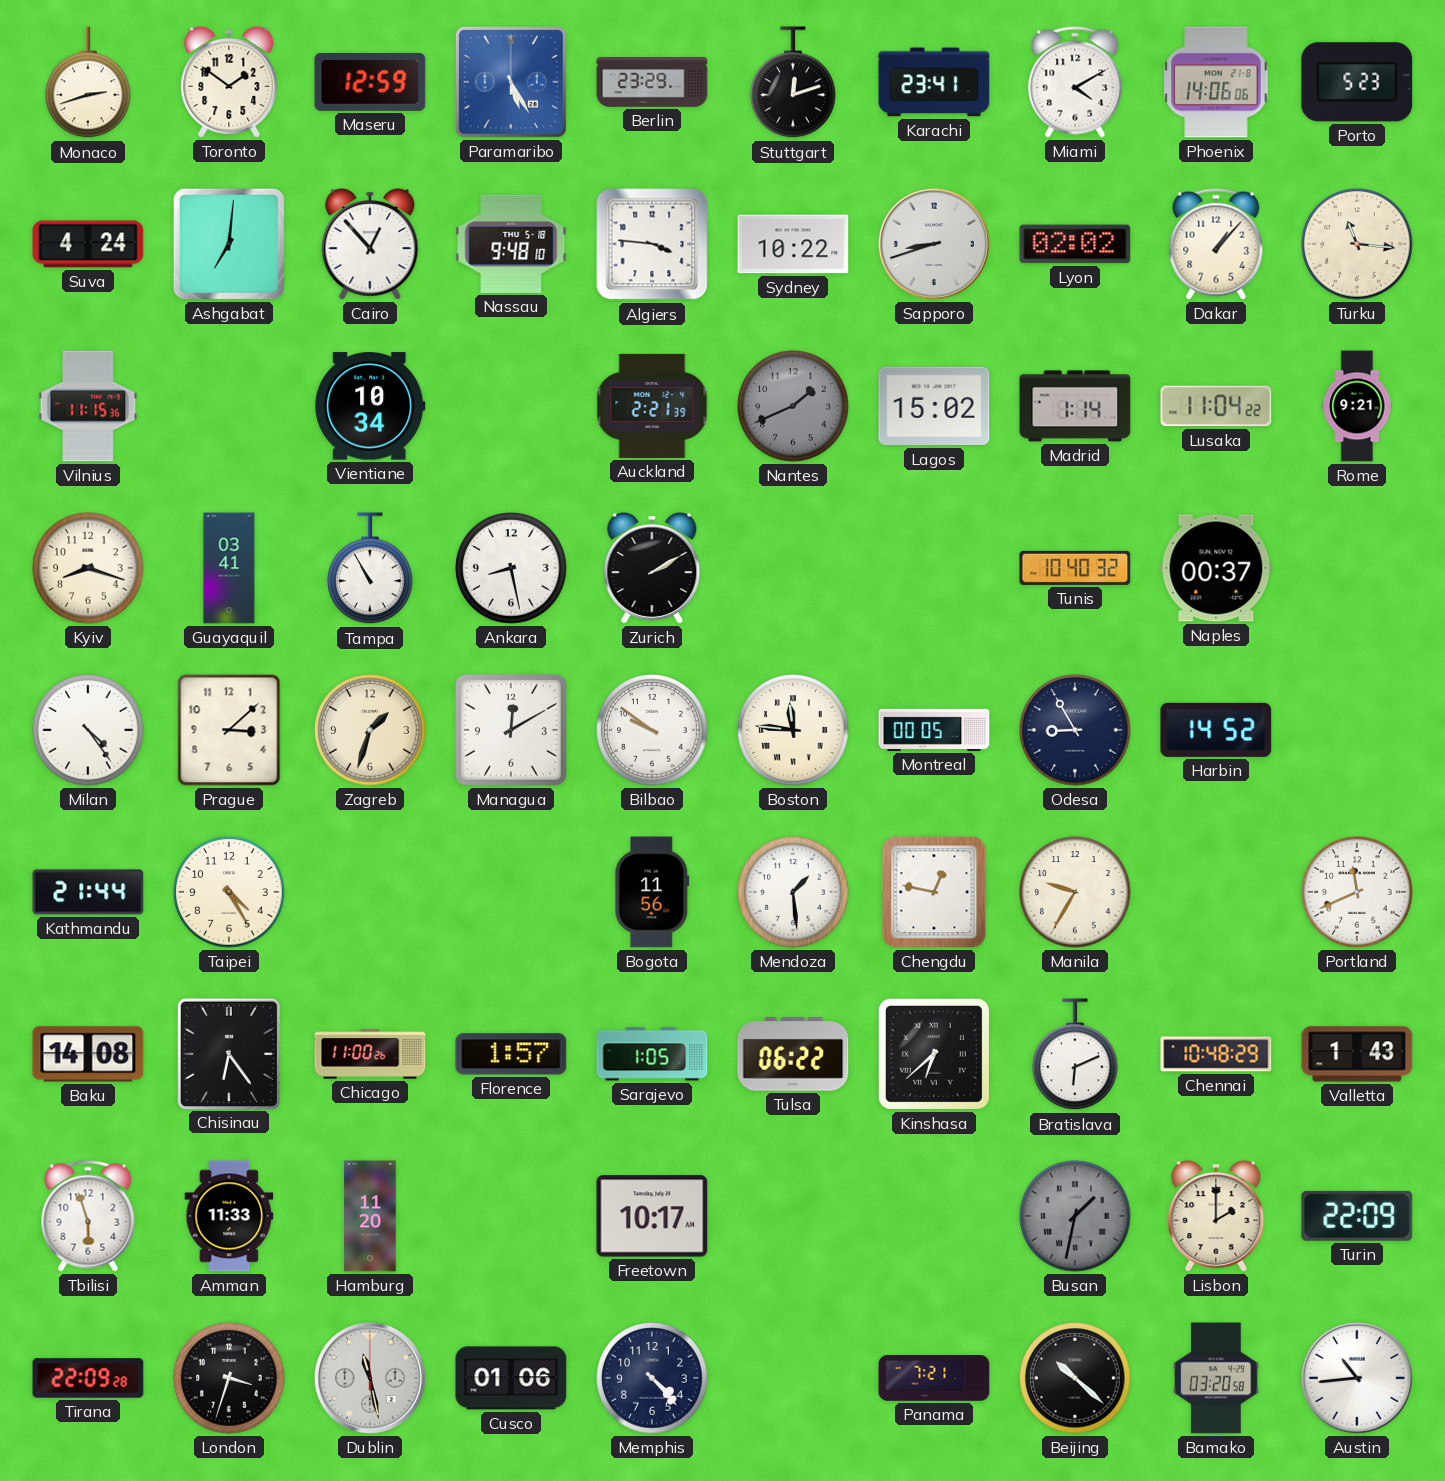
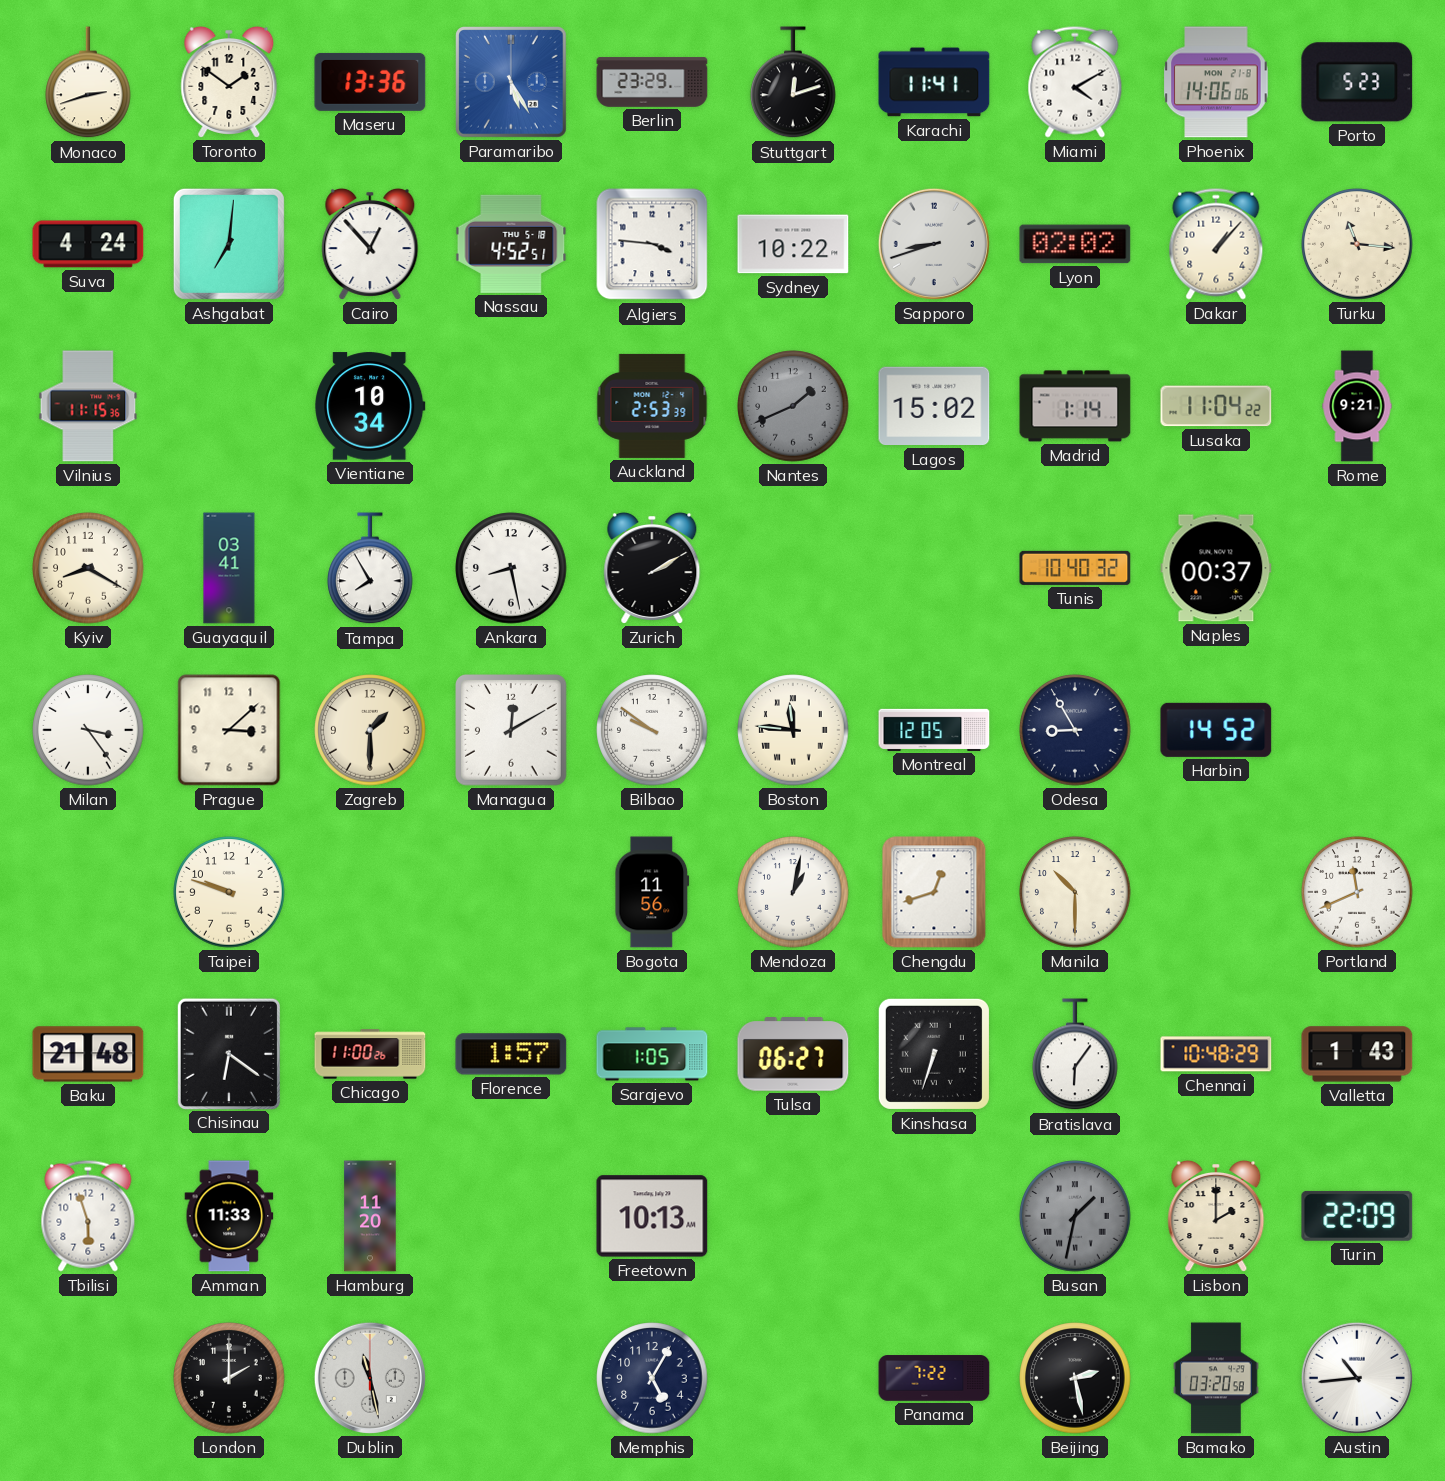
Maseru: 12:59 -> 13:36
Karachi: 23:41 -> 11:41
Nassau: 9:48 -> 4:52
Auckland: 2:21 -> 2:53
Kyiv: 8:18 -> 8:20
Tampa: 10:55 -> 7:55
Milan: 4:24 -> 3:24
Zagreb: 1:33 -> 1:30
Montreal: 00:05 -> 12:05
Kathmandu: 21:44 -> none
Taipei: 4:25 -> 9:48
Mendoza: 1:29 -> 1:02
Chengdu: 12:47 -> 12:42
Manila: 9:35 -> 10:30
Baku: 14:08 -> 21:48
Chisinau: 6:24 -> 6:21
Tulsa: 06:22 -> 06:27
Kinshasa: 6:38 -> 6:33
Bratislava: 6:11 -> 6:06
Freetown: 10:17 -> 10:13
Tirana: 22:09 -> none
London: 3:33 -> 2:00
Cusco: 01:06 -> none
Memphis: 4:23 -> 5:05
Panama: 7:21 -> 7:22
Beijing: 10:22 -> 2:28
